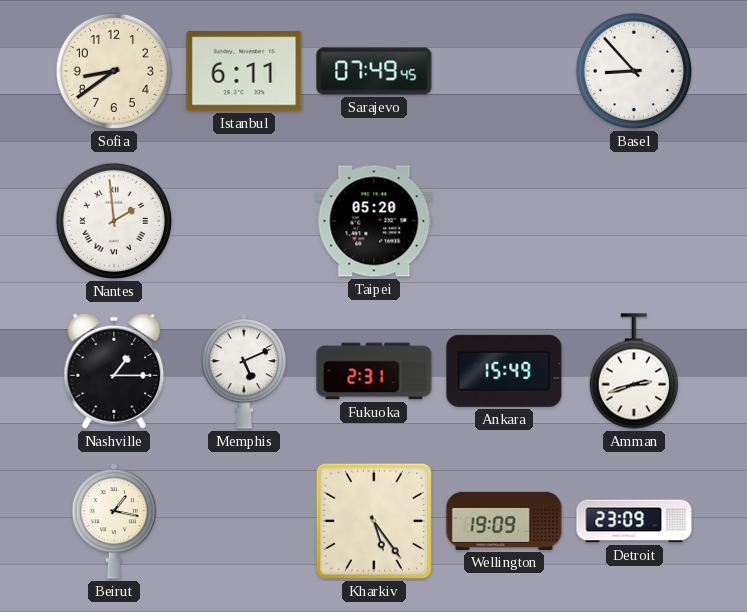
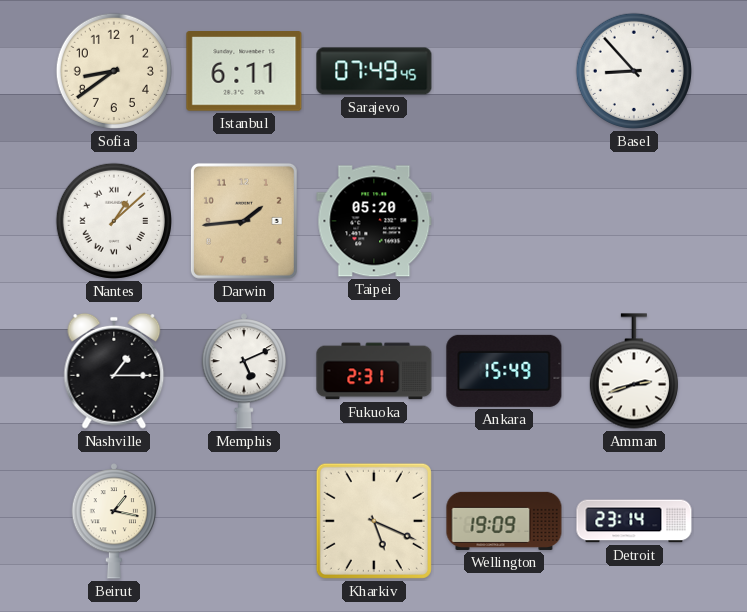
Nantes: 1:59 -> 1:08
Darwin: none -> 1:44
Kharkiv: 5:24 -> 5:19
Detroit: 23:09 -> 23:14
